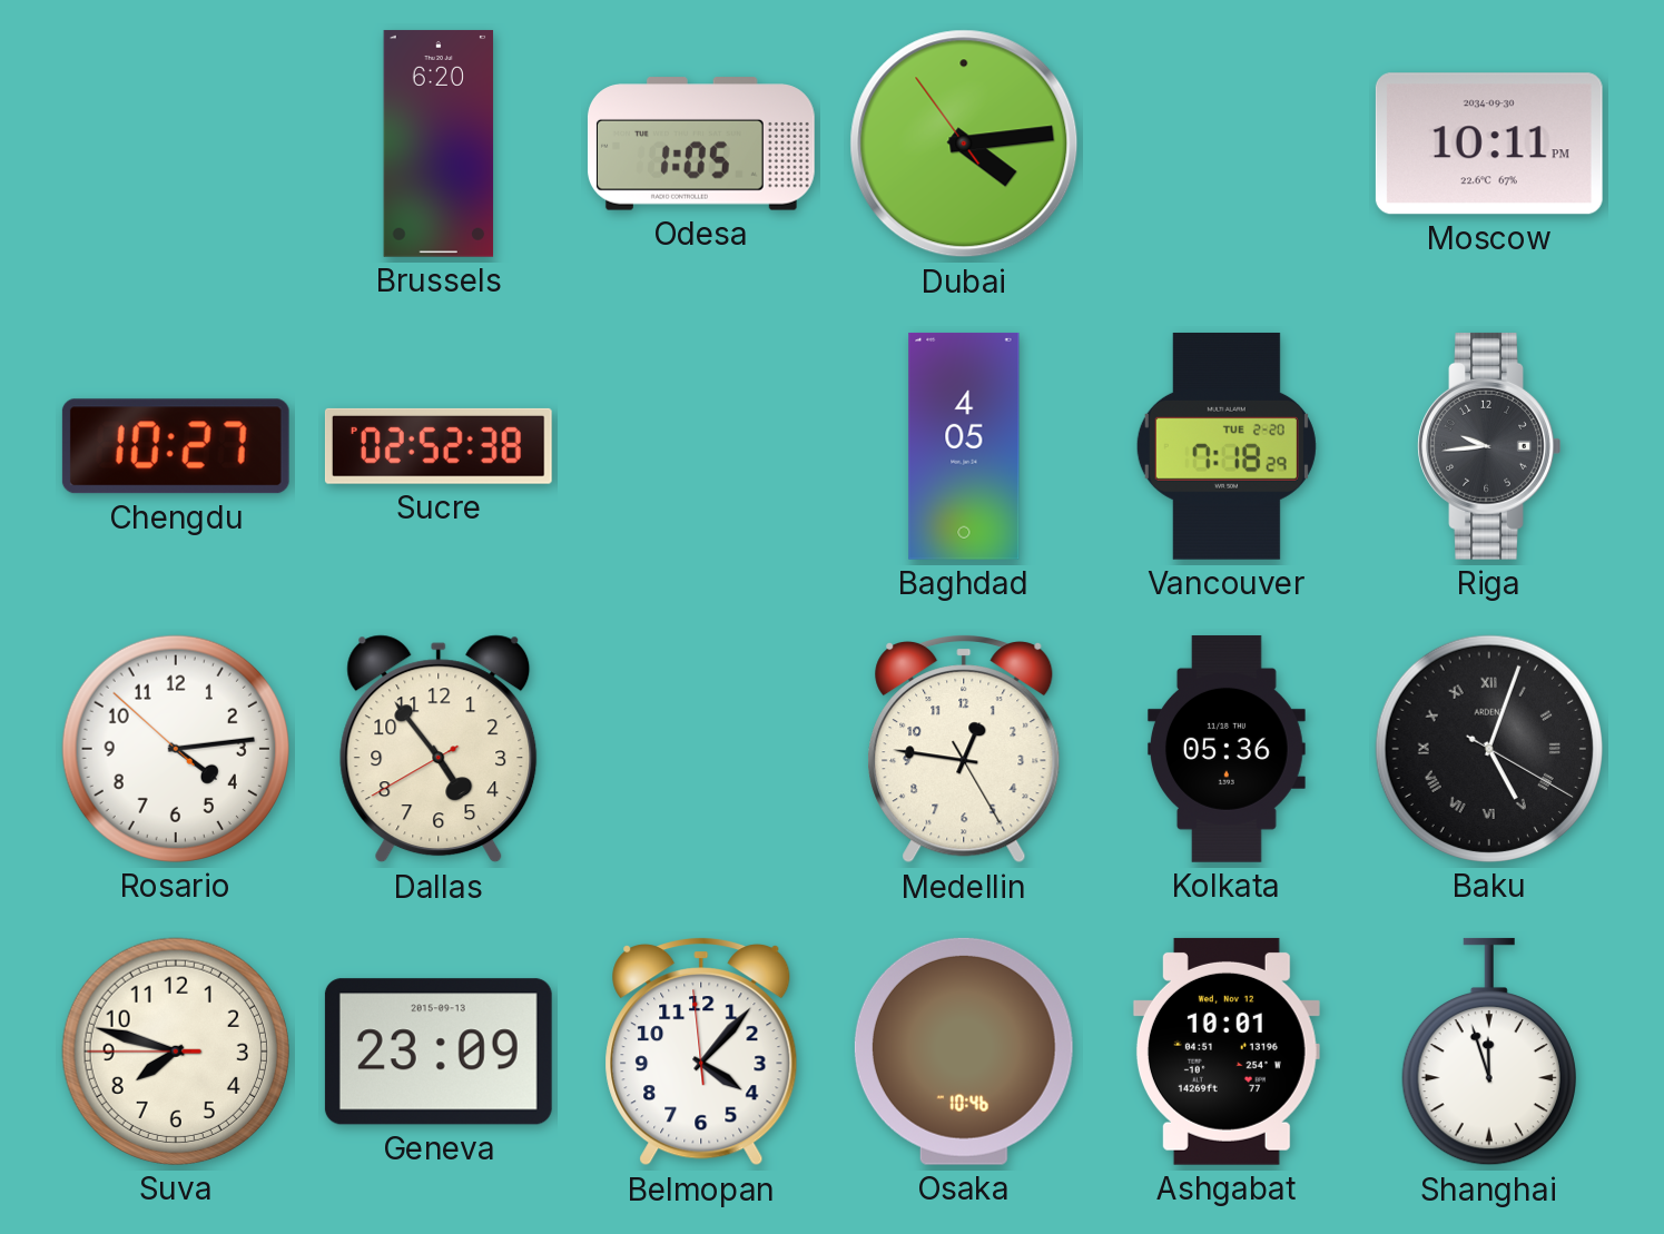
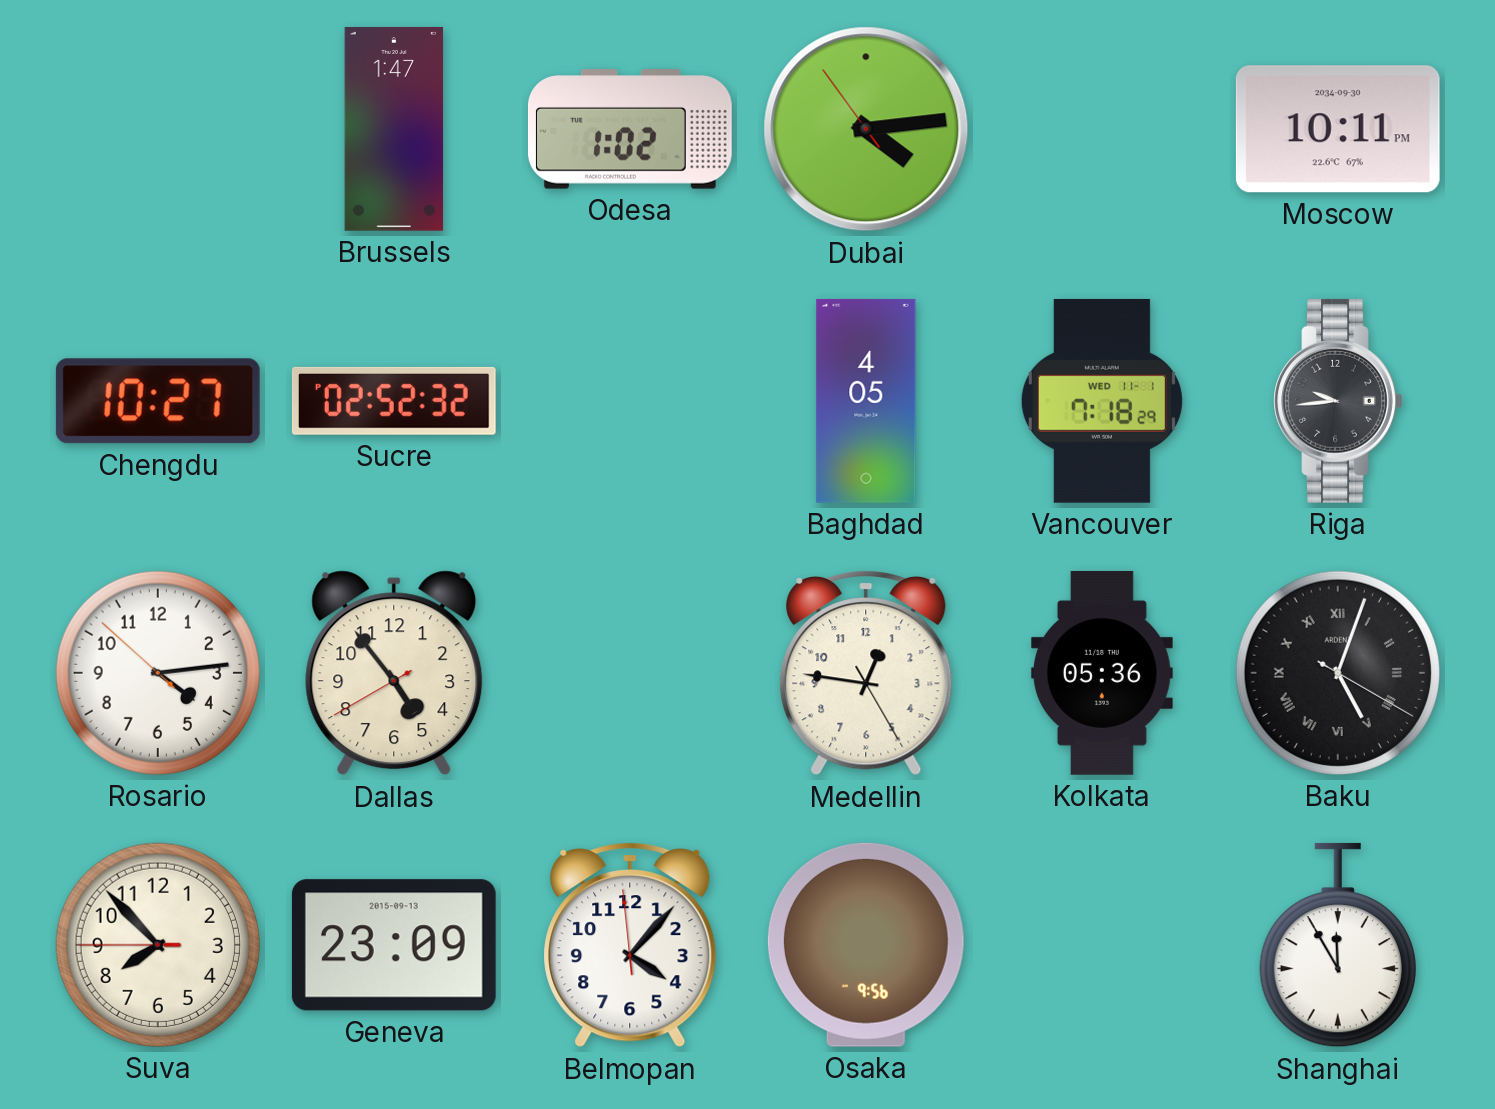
Brussels: 6:20 -> 1:47
Odesa: 1:05 -> 1:02
Sucre: 02:52:38 PM -> 02:52:32 PM
Vancouver date: TUE 2-20 -> WED 11-1
Suva: 7:47 -> 7:52
Osaka: 10:46 -> 9:56
Ashgabat: 10:01 -> none
Shanghai: 11:57 -> 11:55
